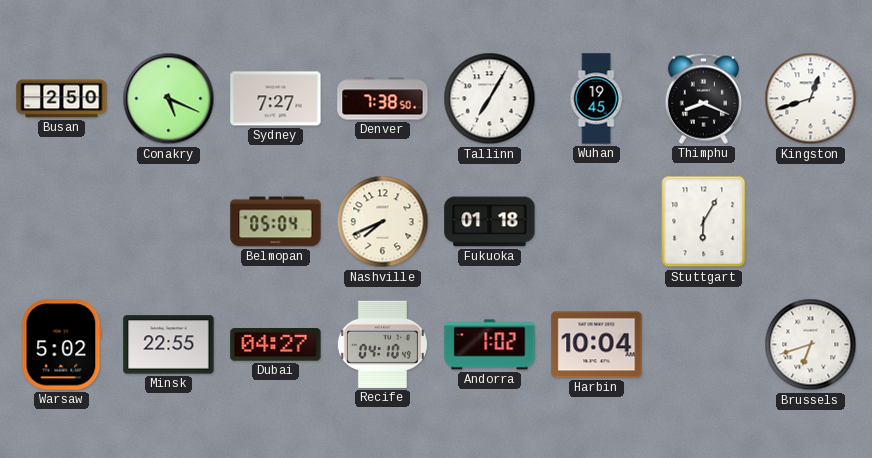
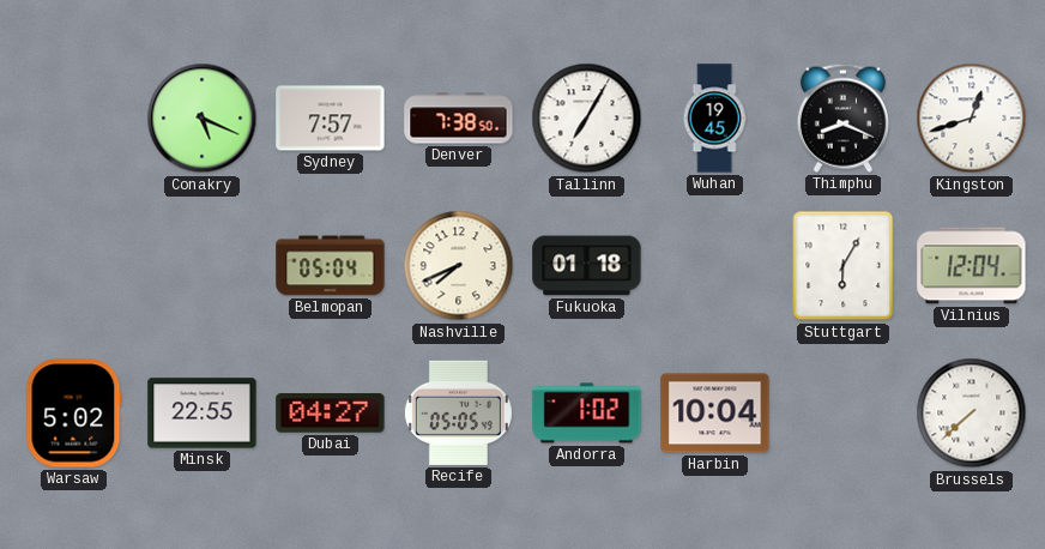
Busan: 2:50 -> none
Sydney: 7:27 -> 7:57
Vilnius: none -> 12:04
Recife: 04:10 -> 05:05
Brussels: 6:42 -> 7:38
